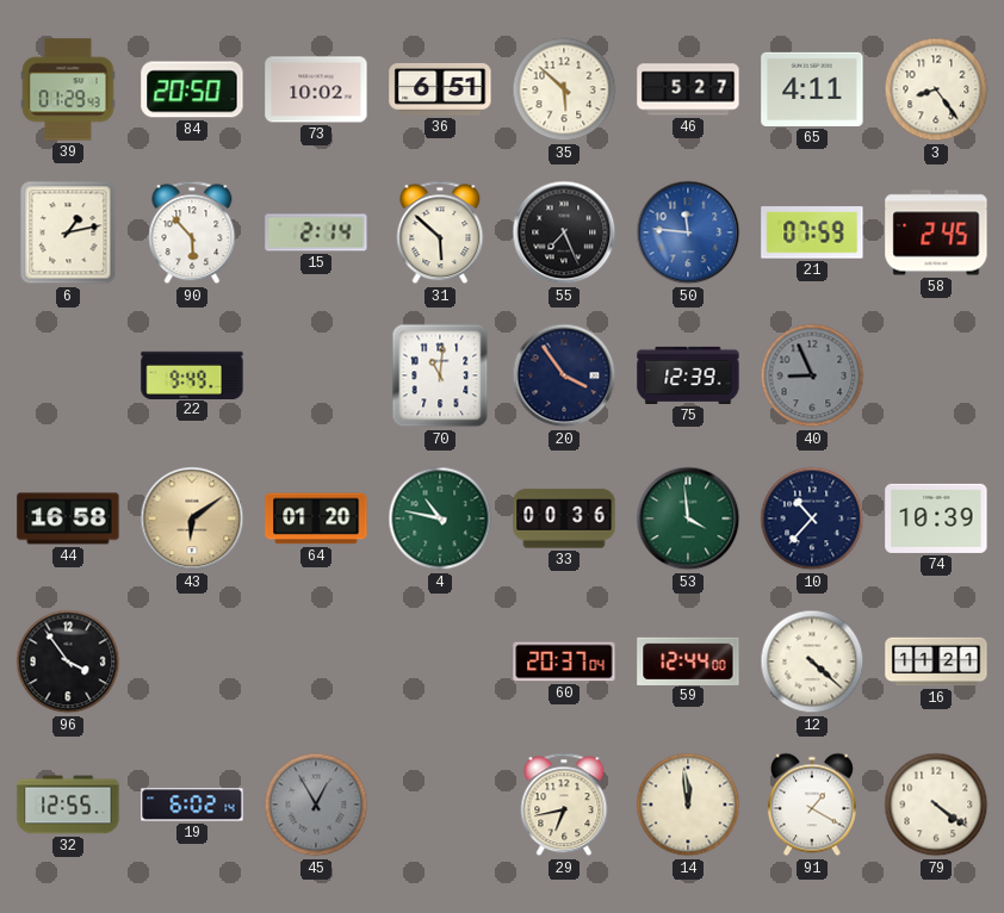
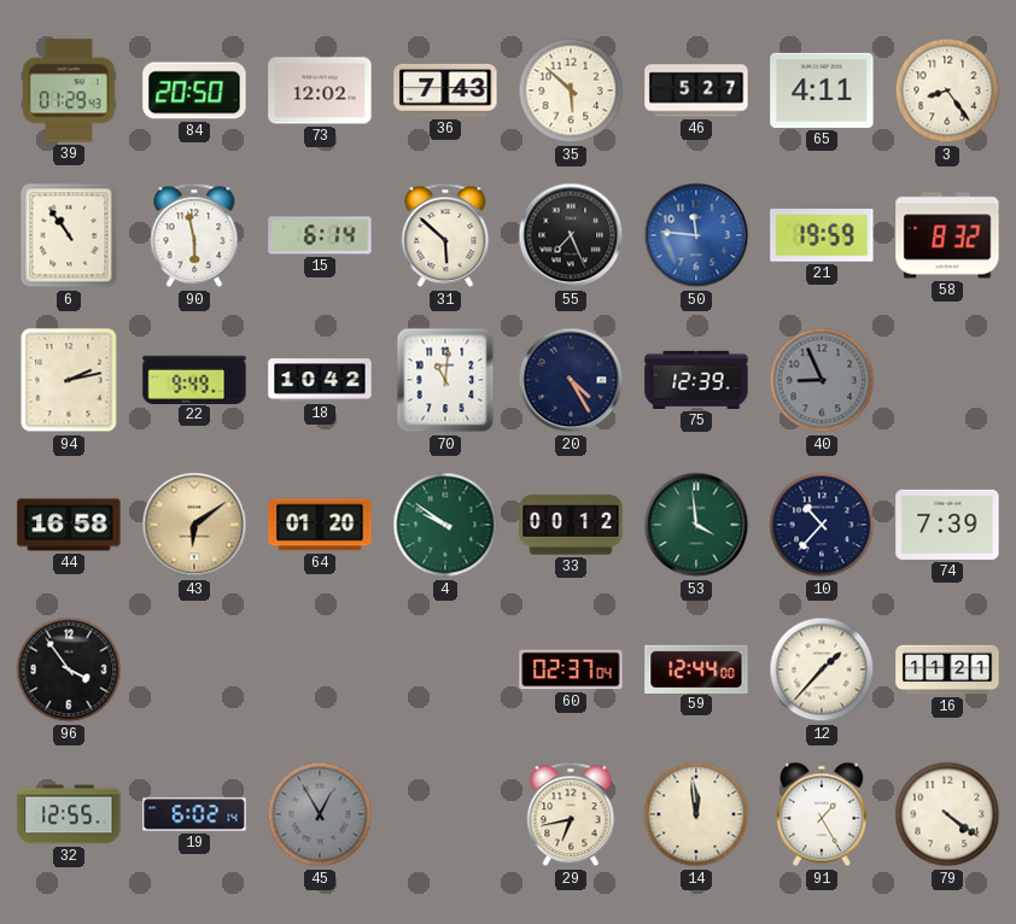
73: 10:02 -> 12:02
36: 6:51 -> 7:43
6: 1:13 -> 10:54
90: 5:53 -> 5:58
15: 2:14 -> 6:14
21: 07:59 -> 19:59
58: 2:45 -> 8:32
94: none -> 2:13
18: none -> 10:42
20: 3:54 -> 4:25
4: 10:47 -> 9:51
33: 00:36 -> 00:12
74: 10:39 -> 7:39
60: 20:37 -> 02:37
12: 4:22 -> 1:37
91: 1:20 -> 1:25
